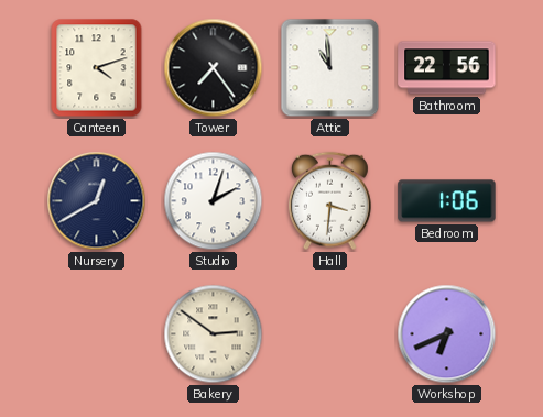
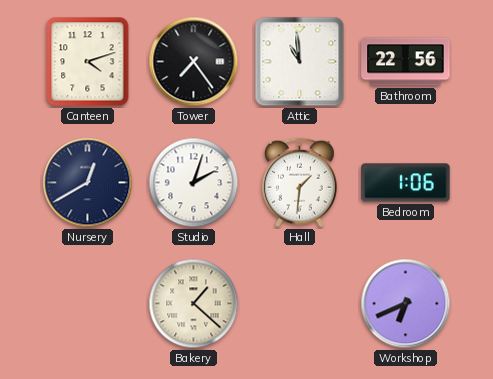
Hall: 3:31 -> 1:31
Bakery: 2:51 -> 1:22
